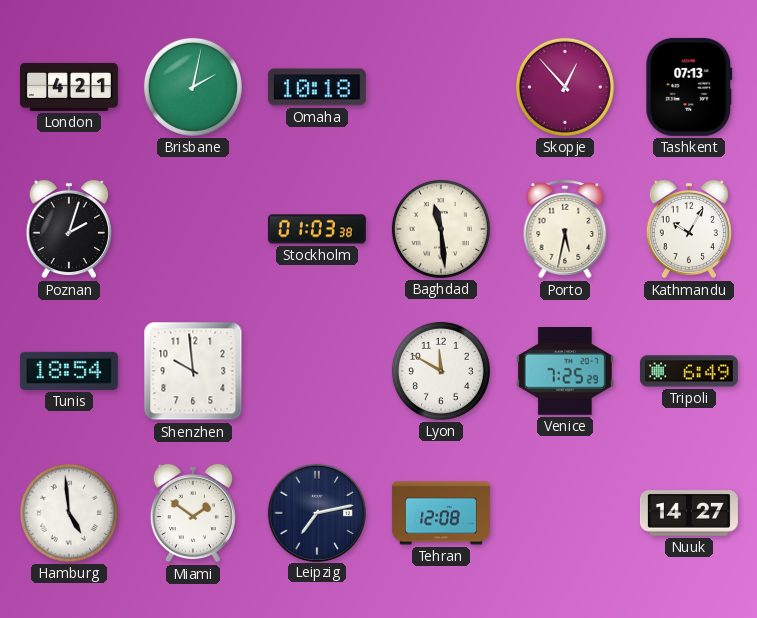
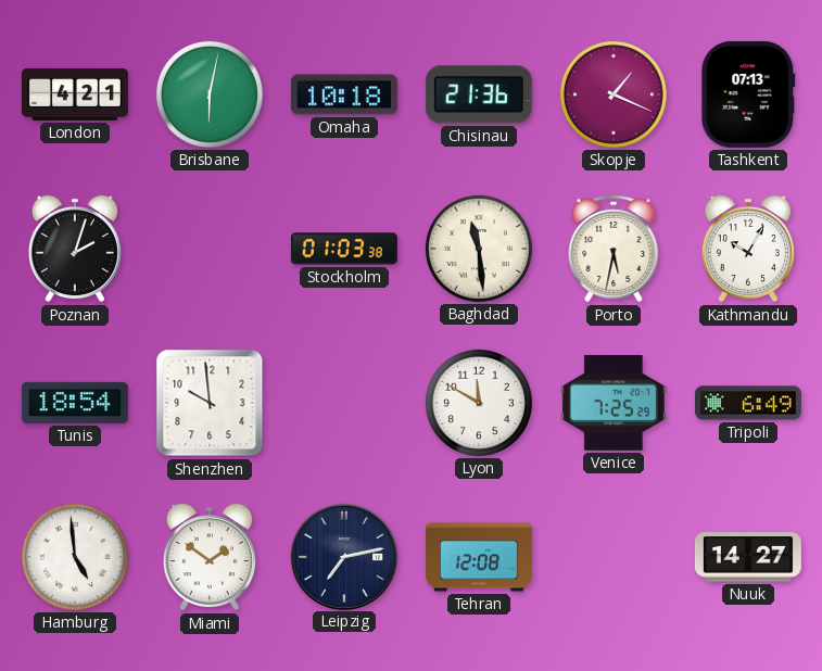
Brisbane: 2:02 -> 6:02
Chisinau: none -> 21:36
Skopje: 12:53 -> 1:19
